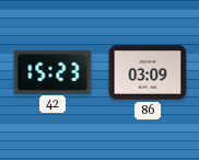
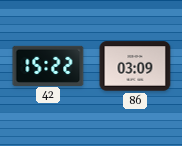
42: 15:23 -> 15:22
